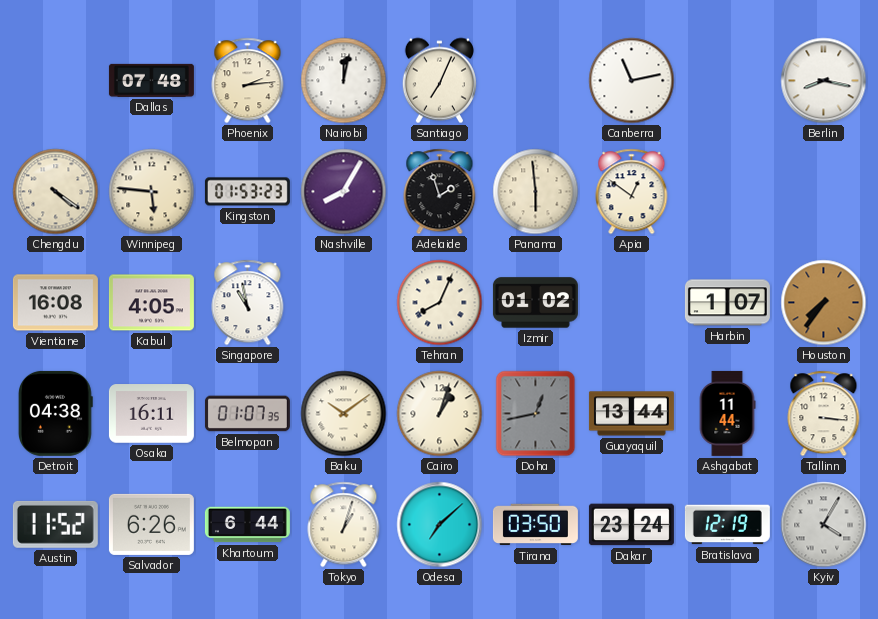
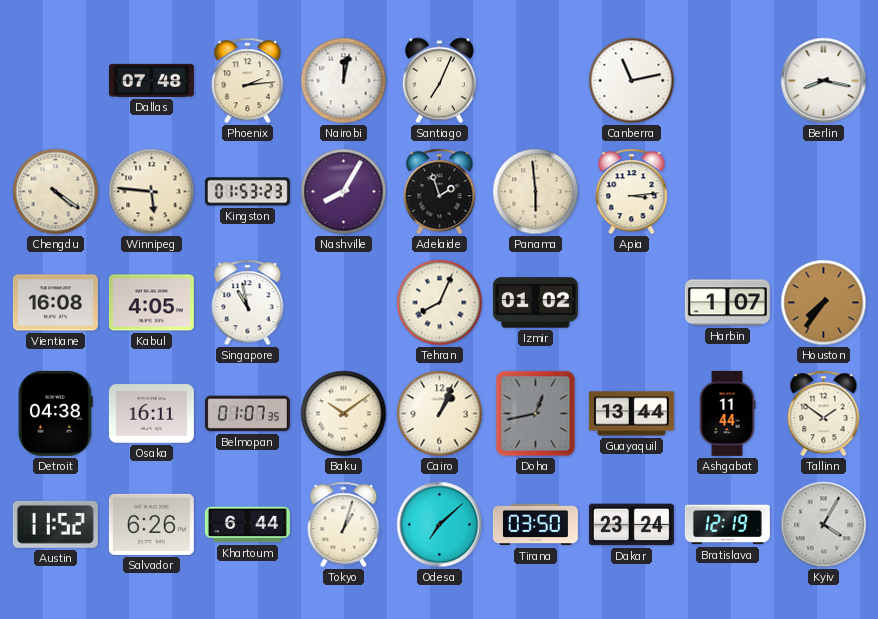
Apia: 12:51 -> 3:14
Cairo: 1:03 -> 1:04
Tallinn: 3:16 -> 1:51
